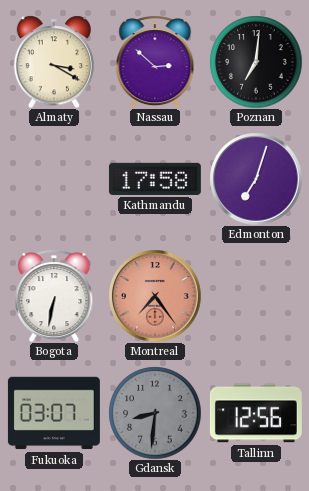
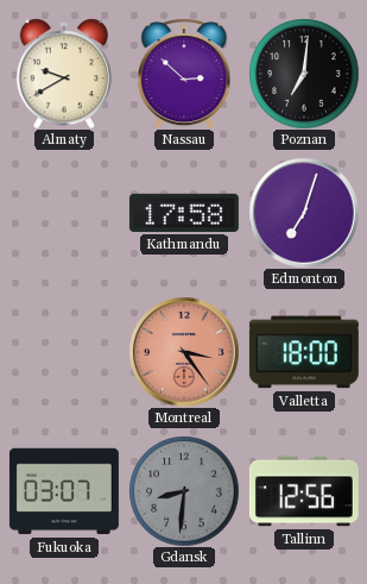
Almaty: 3:20 -> 9:40
Bogota: 6:32 -> none
Montreal: 7:24 -> 3:24
Valletta: none -> 18:00
